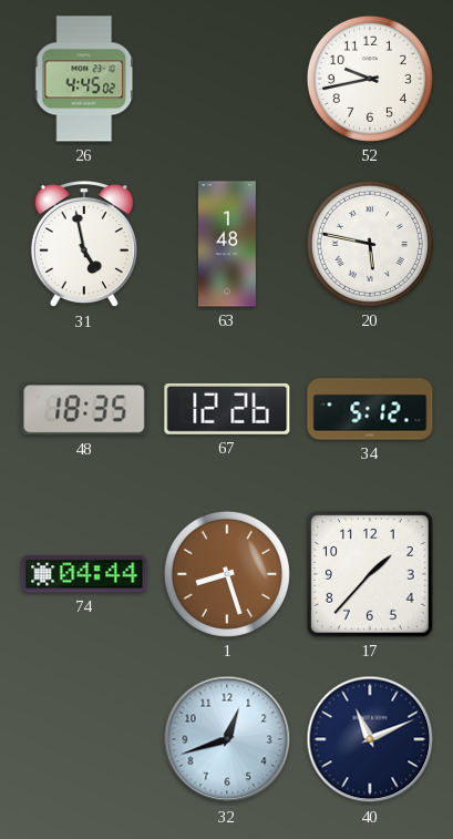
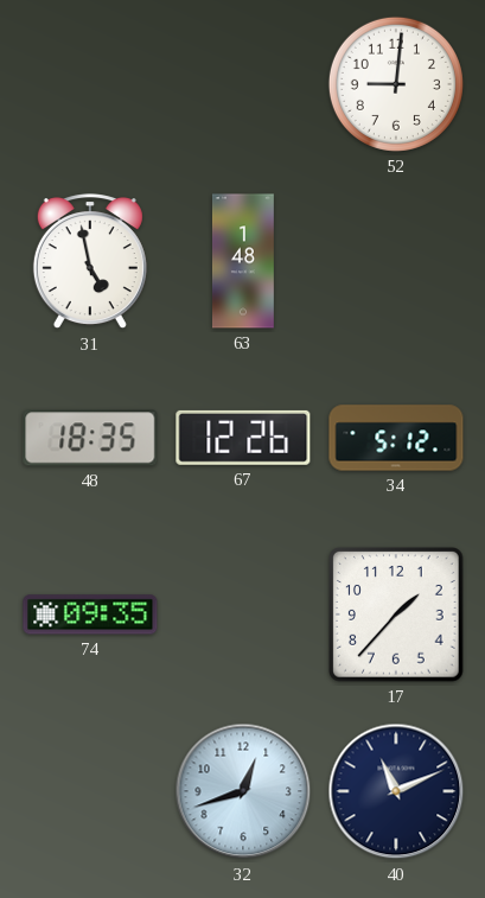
26: 4:45 -> none
52: 9:43 -> 9:01
20: 5:47 -> none
74: 04:44 -> 09:35
1: 8:27 -> none
